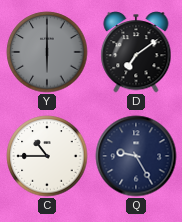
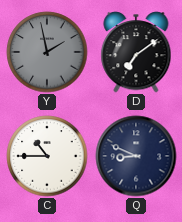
Y: 6:00 -> 1:58
Q: 9:25 -> 8:49
